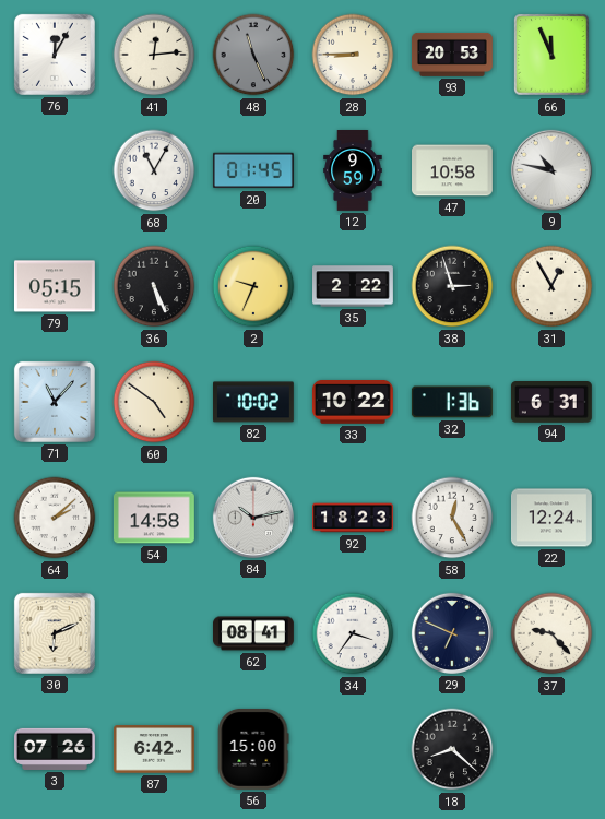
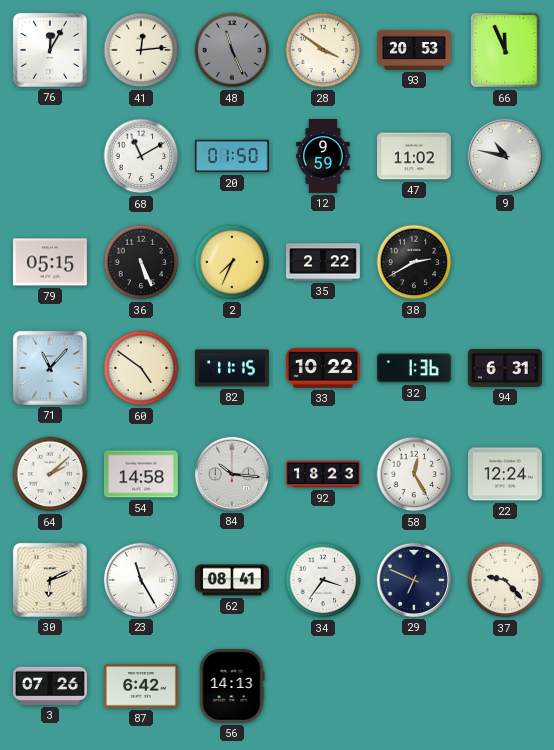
28: 8:45 -> 3:51
68: 11:05 -> 11:10
20: 01:45 -> 01:50
47: 10:58 -> 11:02
2: 9:34 -> 7:34
38: 2:57 -> 2:40
31: 12:55 -> none
82: 10:02 -> 11:15
84: 10:13 -> 10:16
23: none -> 11:25
56: 15:00 -> 14:13
18: 8:22 -> none
